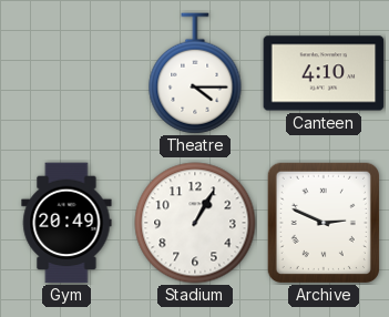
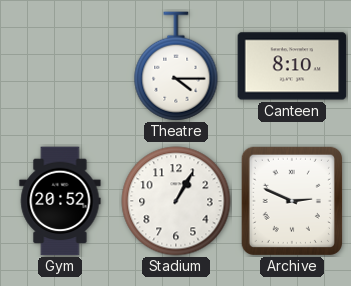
Canteen: 4:10 -> 8:10
Gym: 20:49 -> 20:52
